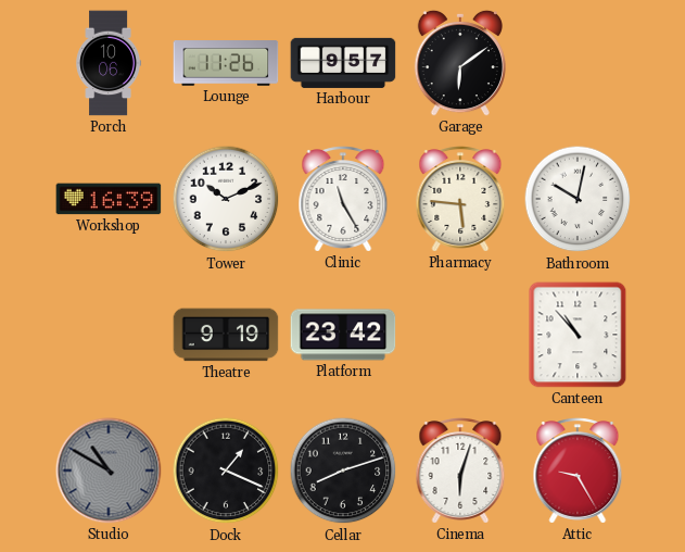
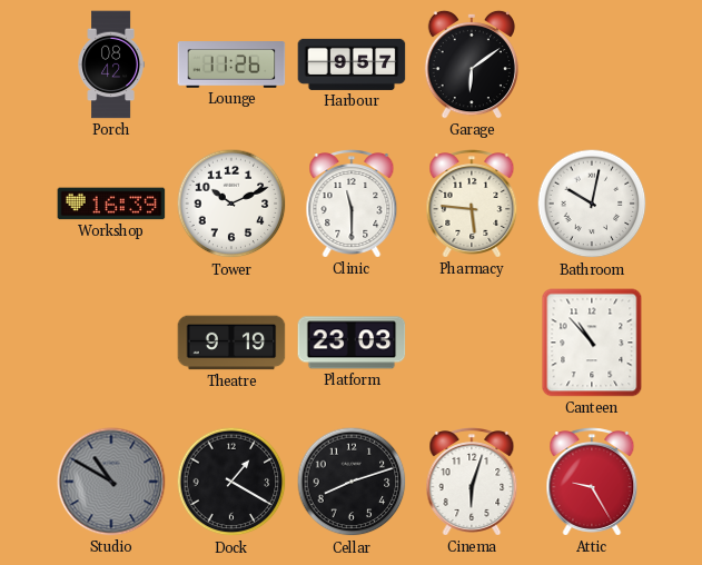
Porch: 10:06 -> 08:42
Clinic: 11:25 -> 11:30
Platform: 23:42 -> 23:03
Dock: 1:19 -> 1:20
